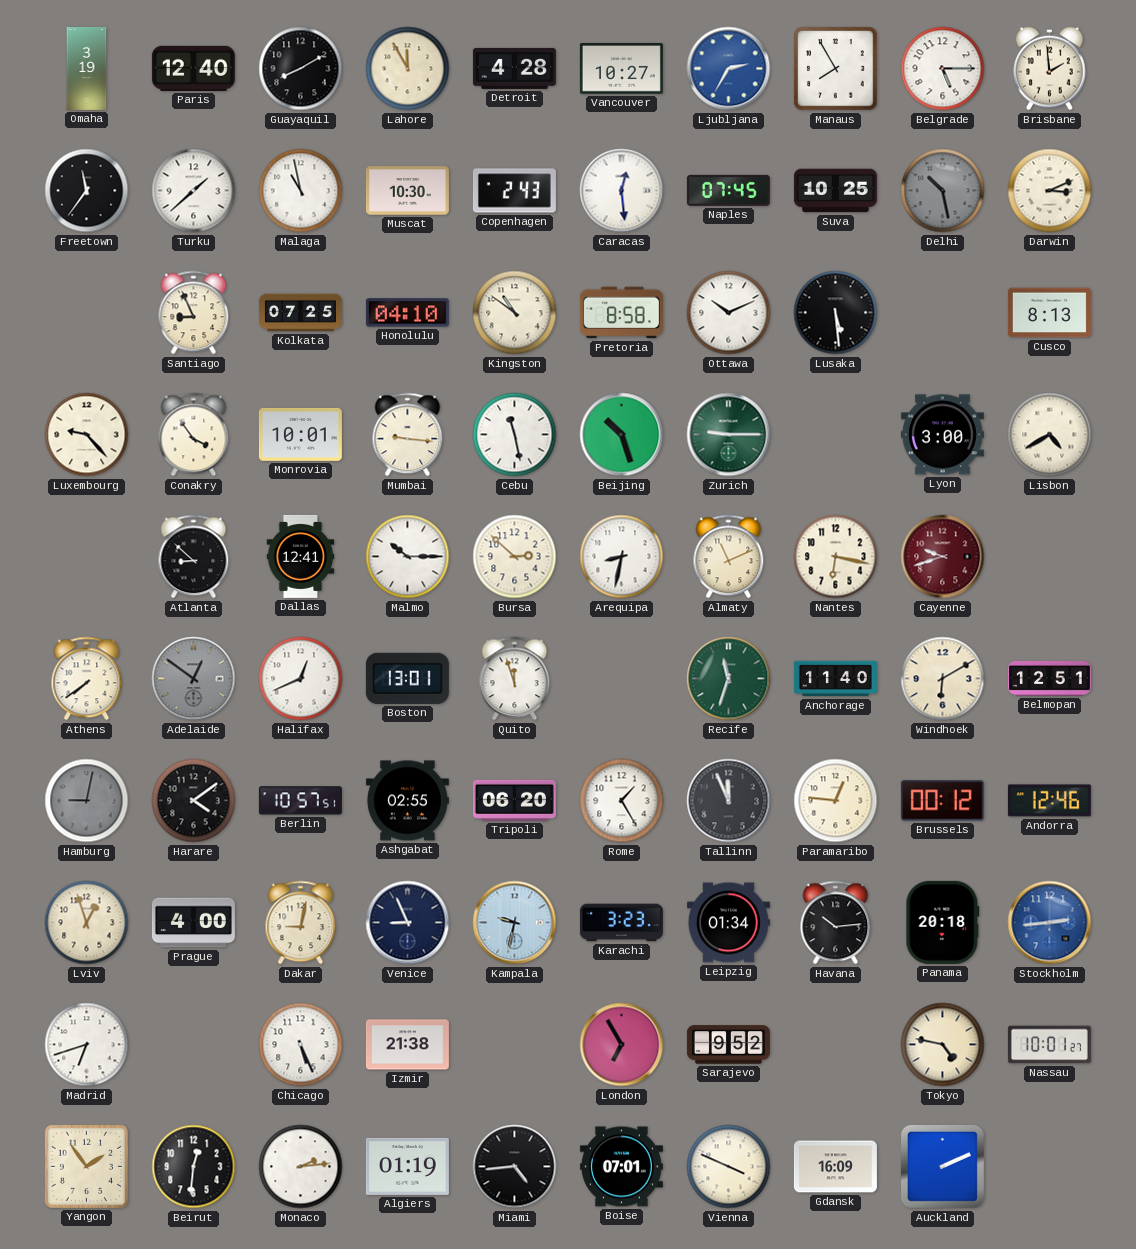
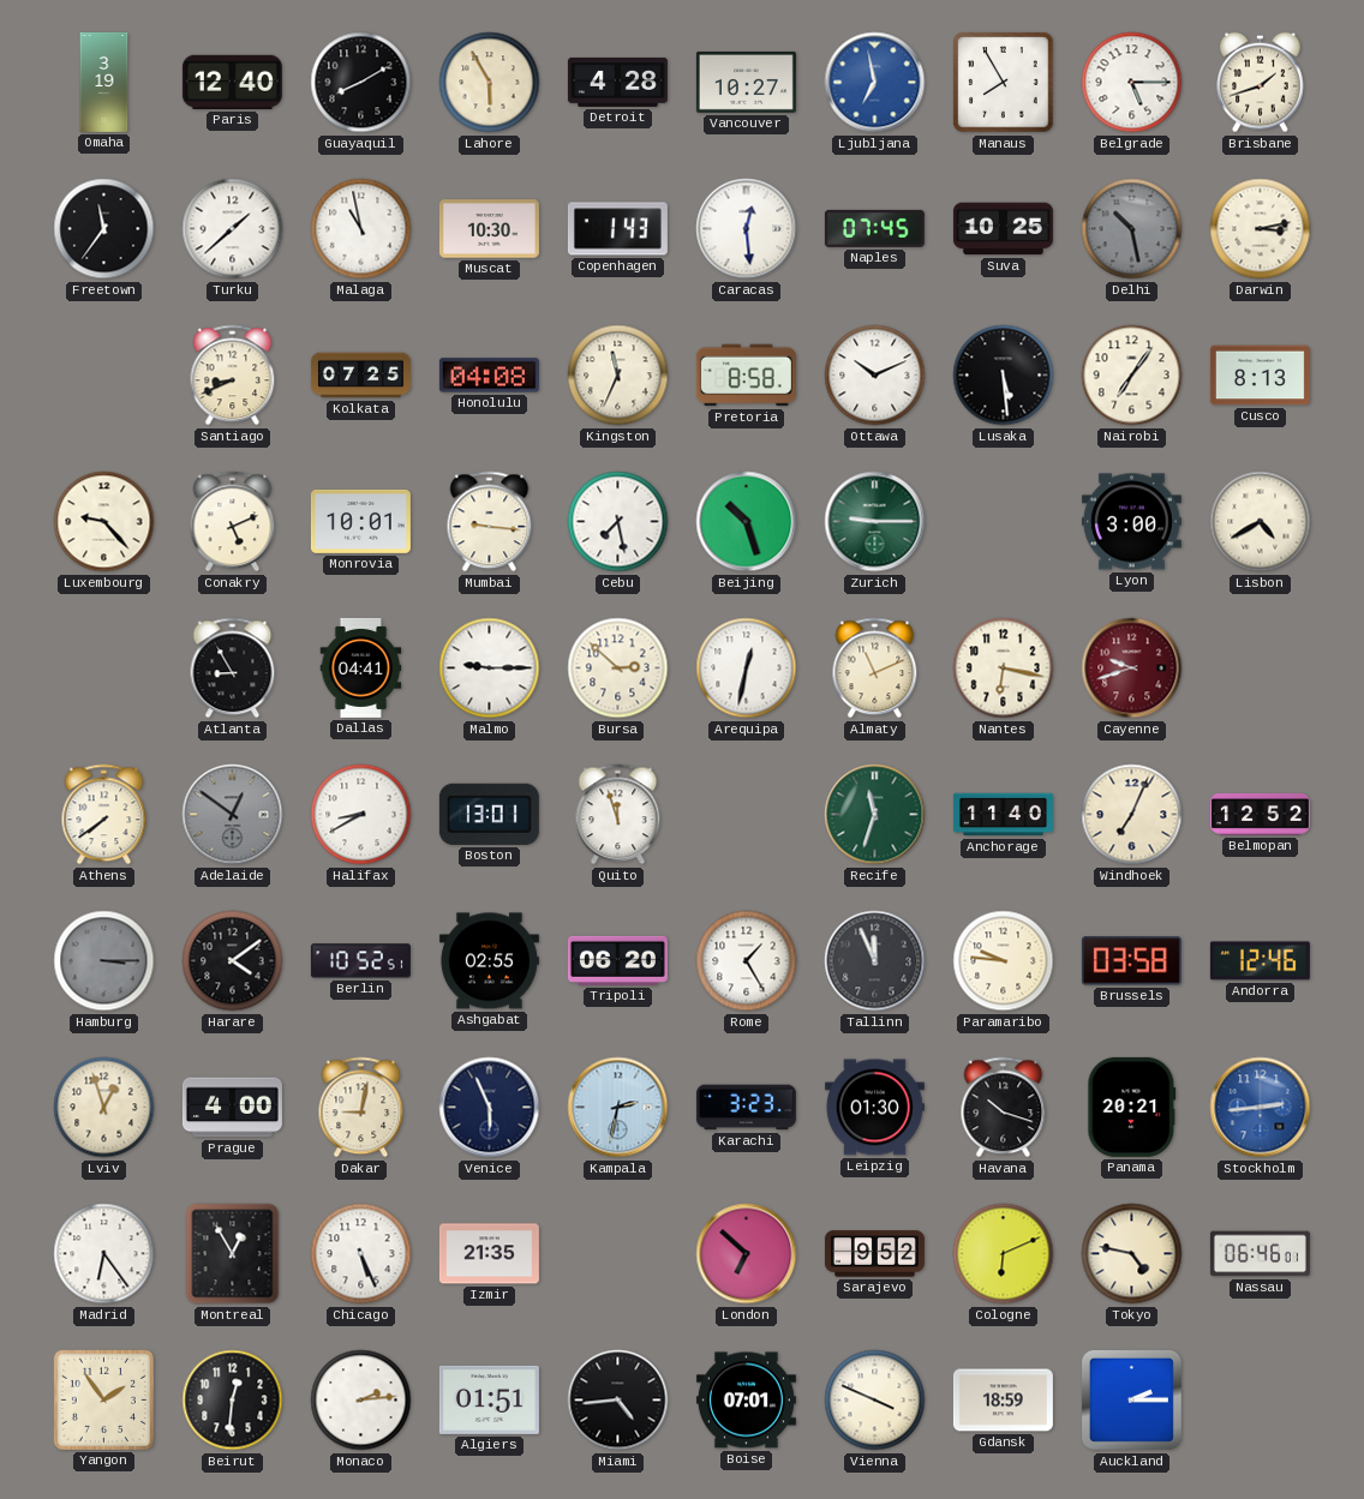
Lahore: 11:55 -> 5:55
Ljubljana: 2:35 -> 6:58
Brisbane: 1:59 -> 1:42
Copenhagen: 2:43 -> 1:43
Darwin: 3:11 -> 3:13
Santiago: 8:56 -> 8:41
Honolulu: 04:10 -> 04:08
Kingston: 10:51 -> 11:34
Nairobi: none -> 7:06
Conakry: 3:54 -> 5:11
Cebu: 11:28 -> 7:28
Atlanta: 8:52 -> 8:55
Dallas: 12:41 -> 04:41
Malmo: 10:15 -> 9:15
Arequipa: 8:32 -> 12:32
Halifax: 12:41 -> 8:40
Windhoek: 6:10 -> 7:04
Belmopan: 12:51 -> 12:52
Hamburg: 9:02 -> 3:15
Berlin: 10:57 -> 10:52
Paramaribo: 12:46 -> 9:46
Brussels: 00:12 -> 03:58
Venice: 8:56 -> 5:56
Kampala: 9:32 -> 2:32
Leipzig: 01:34 -> 01:30
Havana: 10:14 -> 10:18
Panama: 20:18 -> 20:21
Madrid: 6:42 -> 6:24
Montreal: none -> 12:55
Izmir: 21:38 -> 21:35
London: 6:55 -> 6:52
Cologne: none -> 6:11
Nassau: 10:01 -> 06:46
Algiers: 01:19 -> 01:51
Gdansk: 16:09 -> 18:59
Auckland: 2:11 -> 2:15
